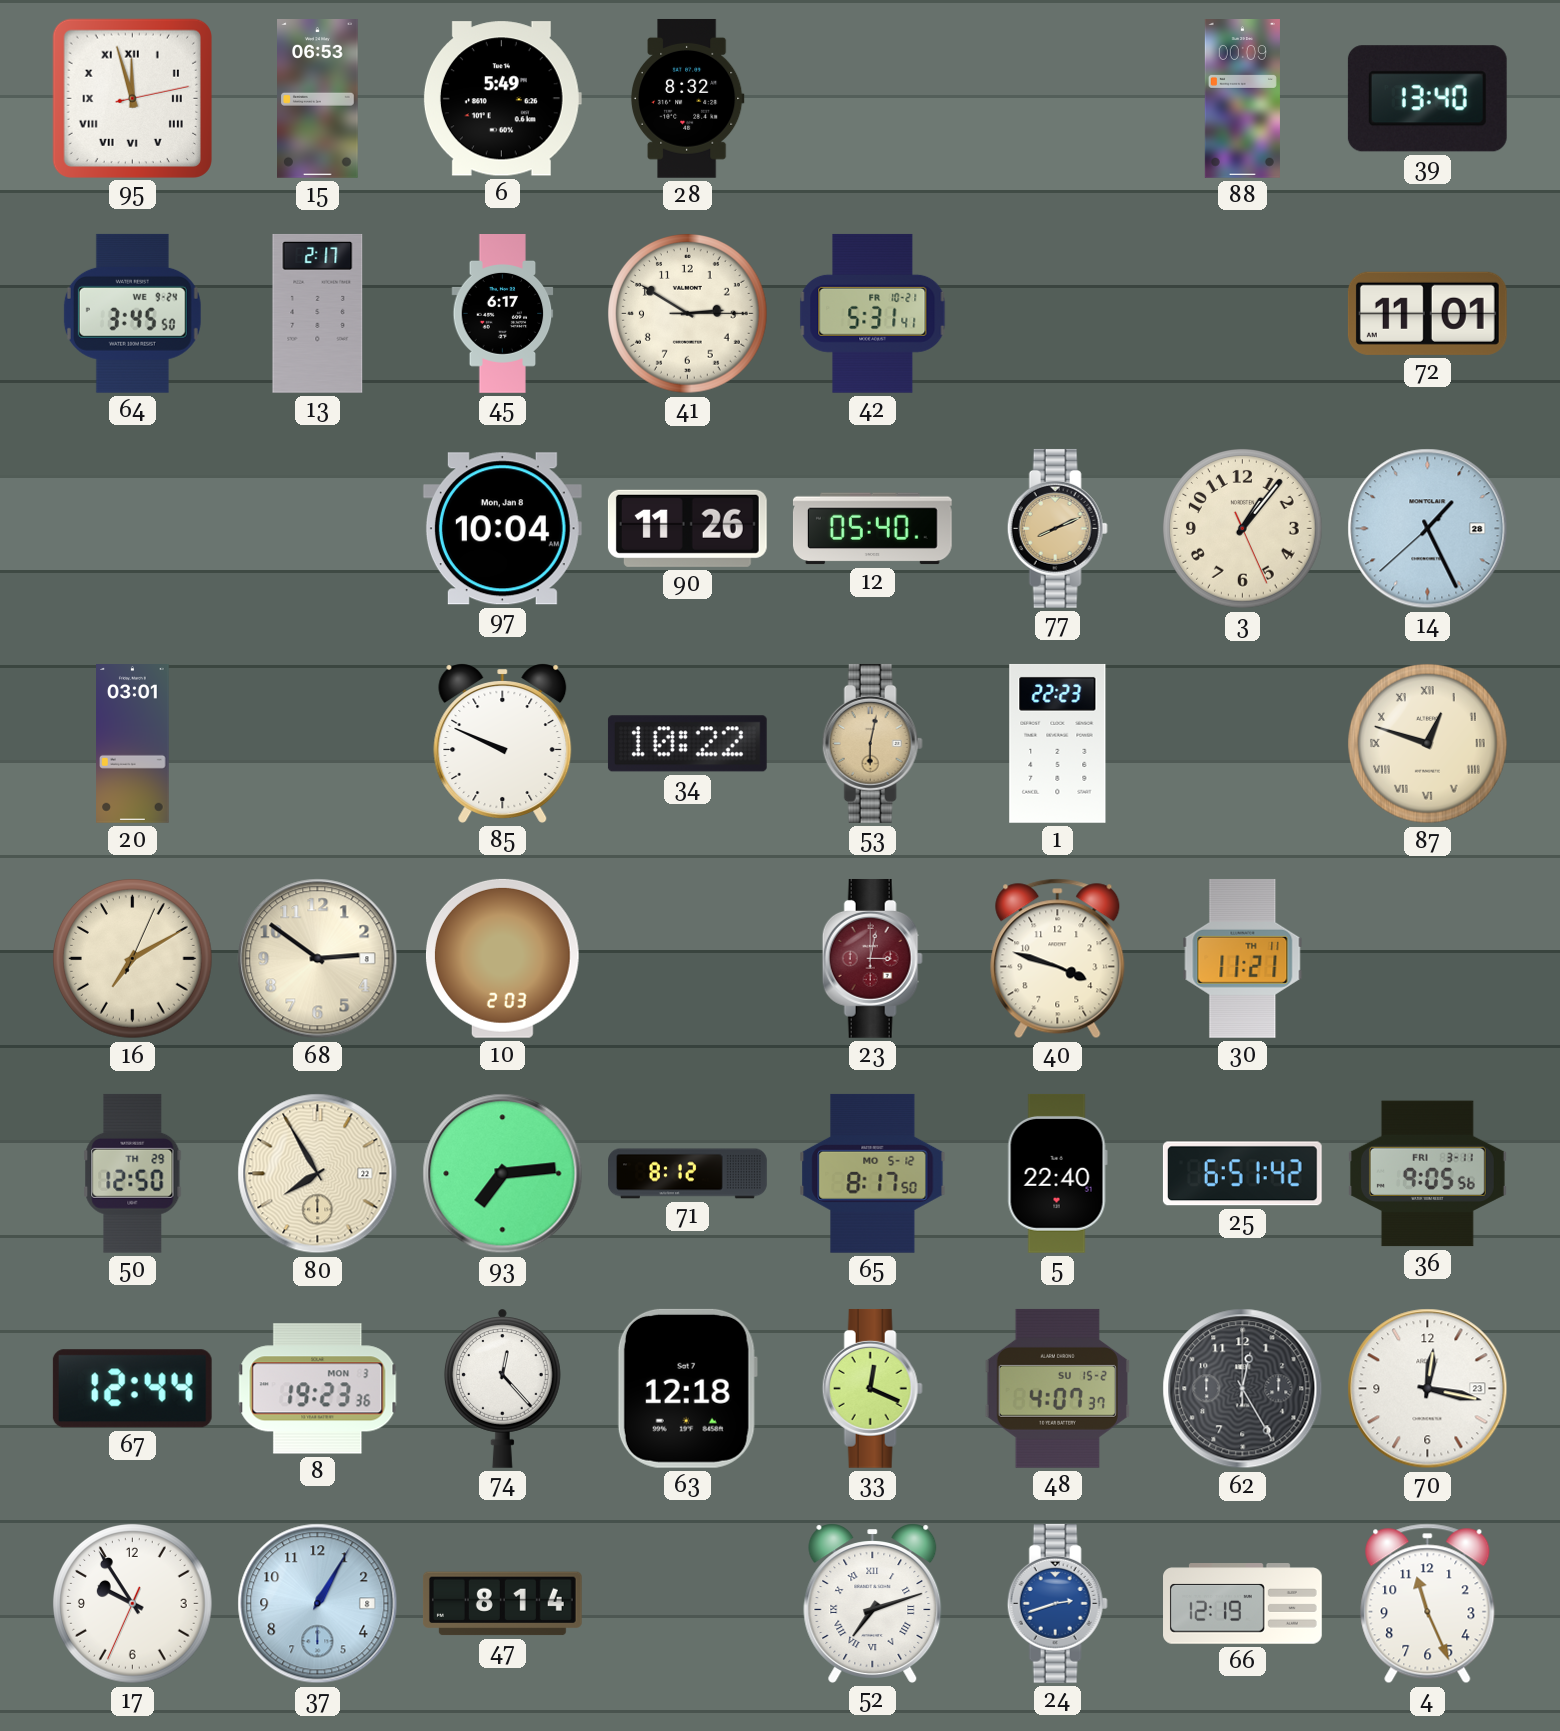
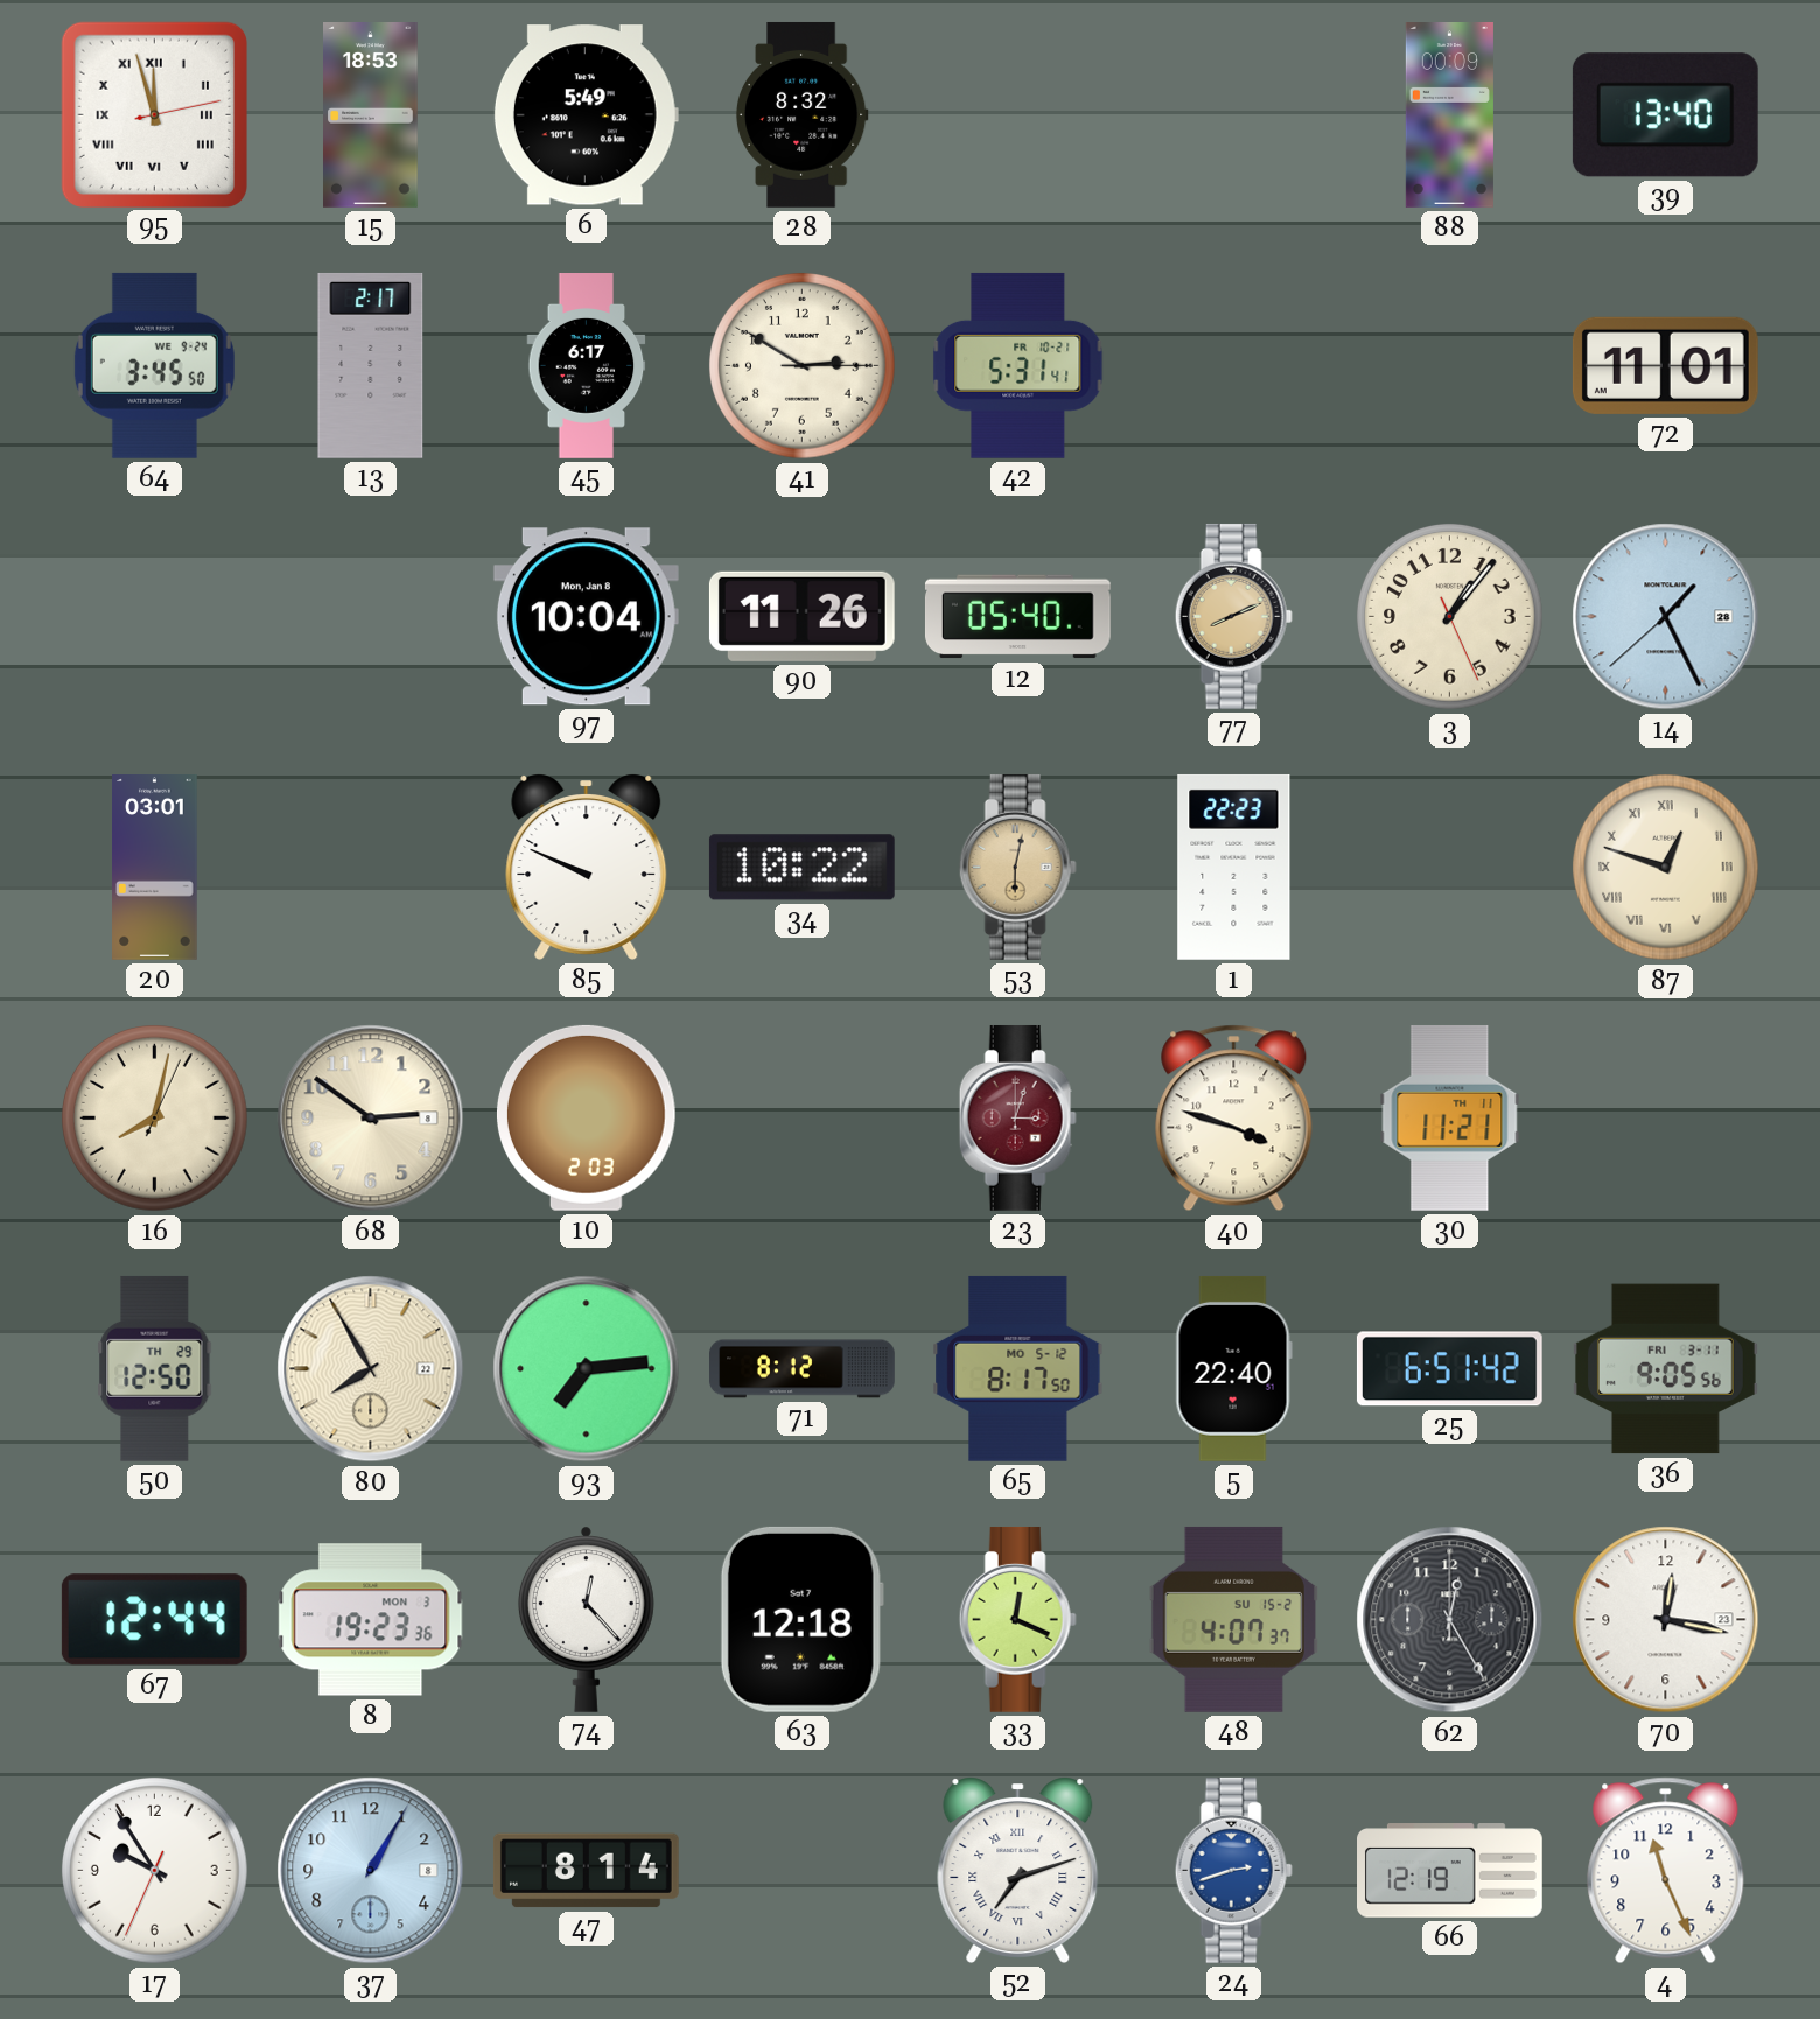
15: 06:53 -> 18:53
16: 7:10 -> 8:02
23: 3:02 -> 3:03
